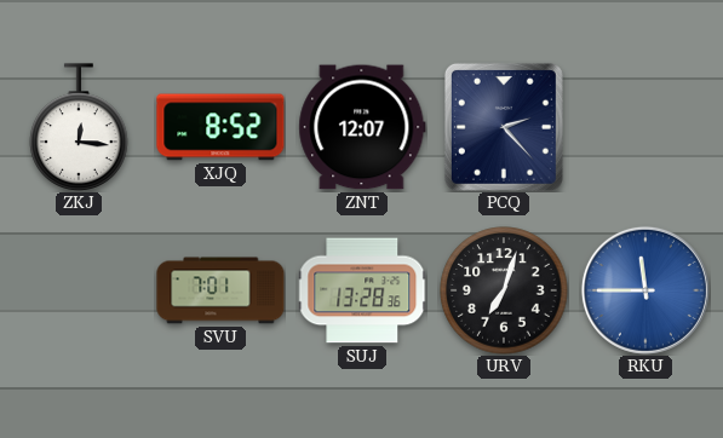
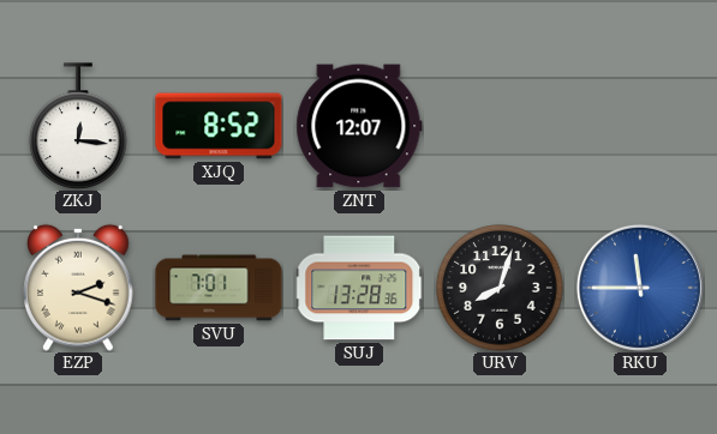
PCQ: 2:23 -> none
EZP: none -> 2:18
URV: 7:03 -> 8:03
